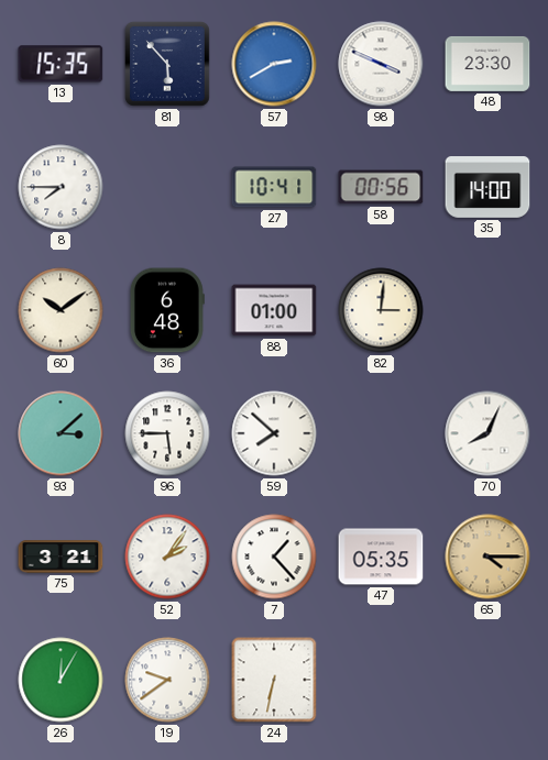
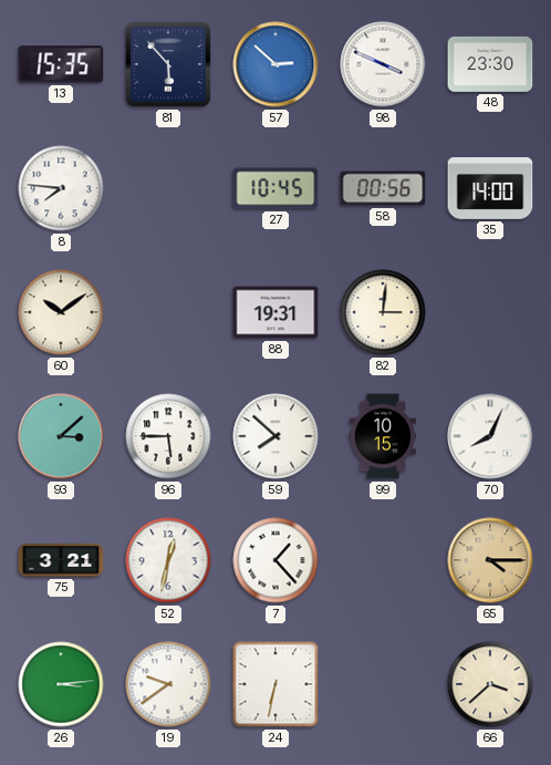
57: 2:40 -> 2:52
8: 7:45 -> 7:46
27: 10:41 -> 10:45
36: 6:48 -> none
88: 01:00 -> 19:31
99: none -> 10:15
52: 2:06 -> 12:32
47: 05:35 -> none
26: 12:05 -> 3:14
66: none -> 3:38
